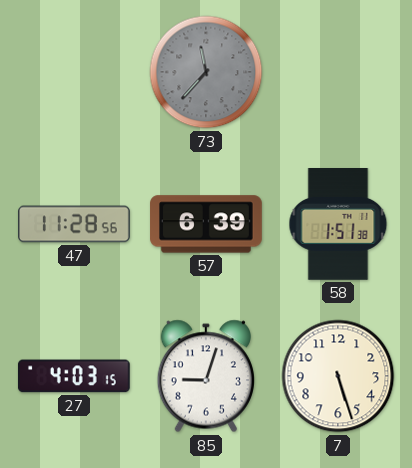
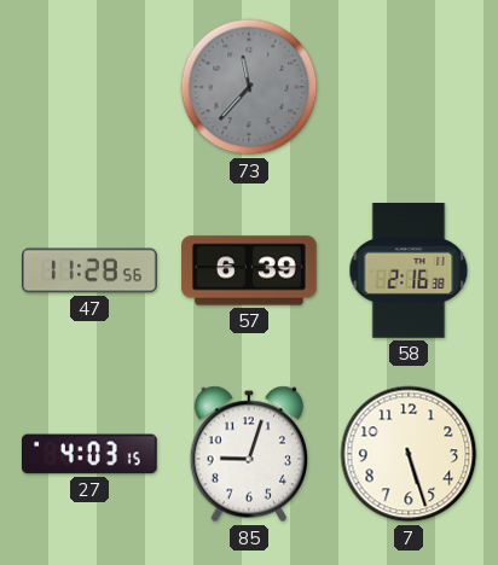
58: 1:51 -> 2:16
